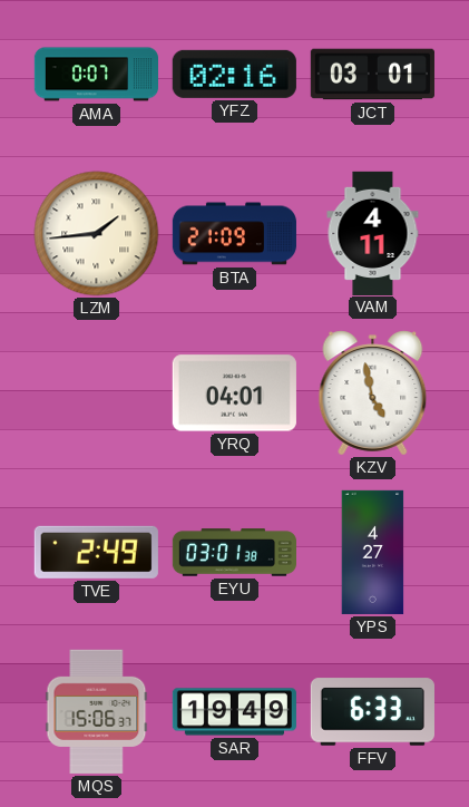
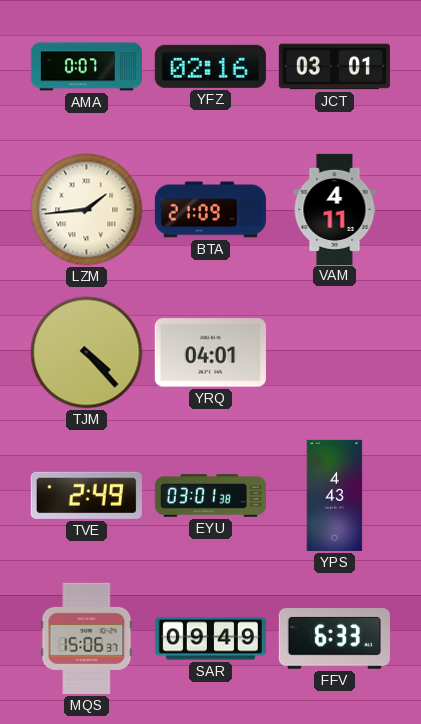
TJM: none -> 4:23
KZV: 4:58 -> none
YPS: 4:27 -> 4:43
SAR: 19:49 -> 09:49
